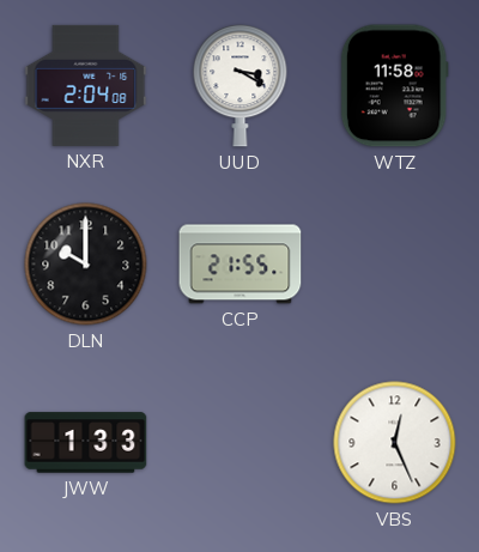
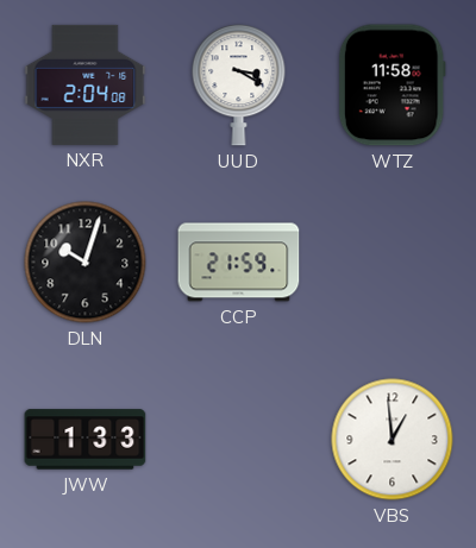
DLN: 10:00 -> 10:03
CCP: 21:55 -> 21:59
VBS: 12:26 -> 12:59
